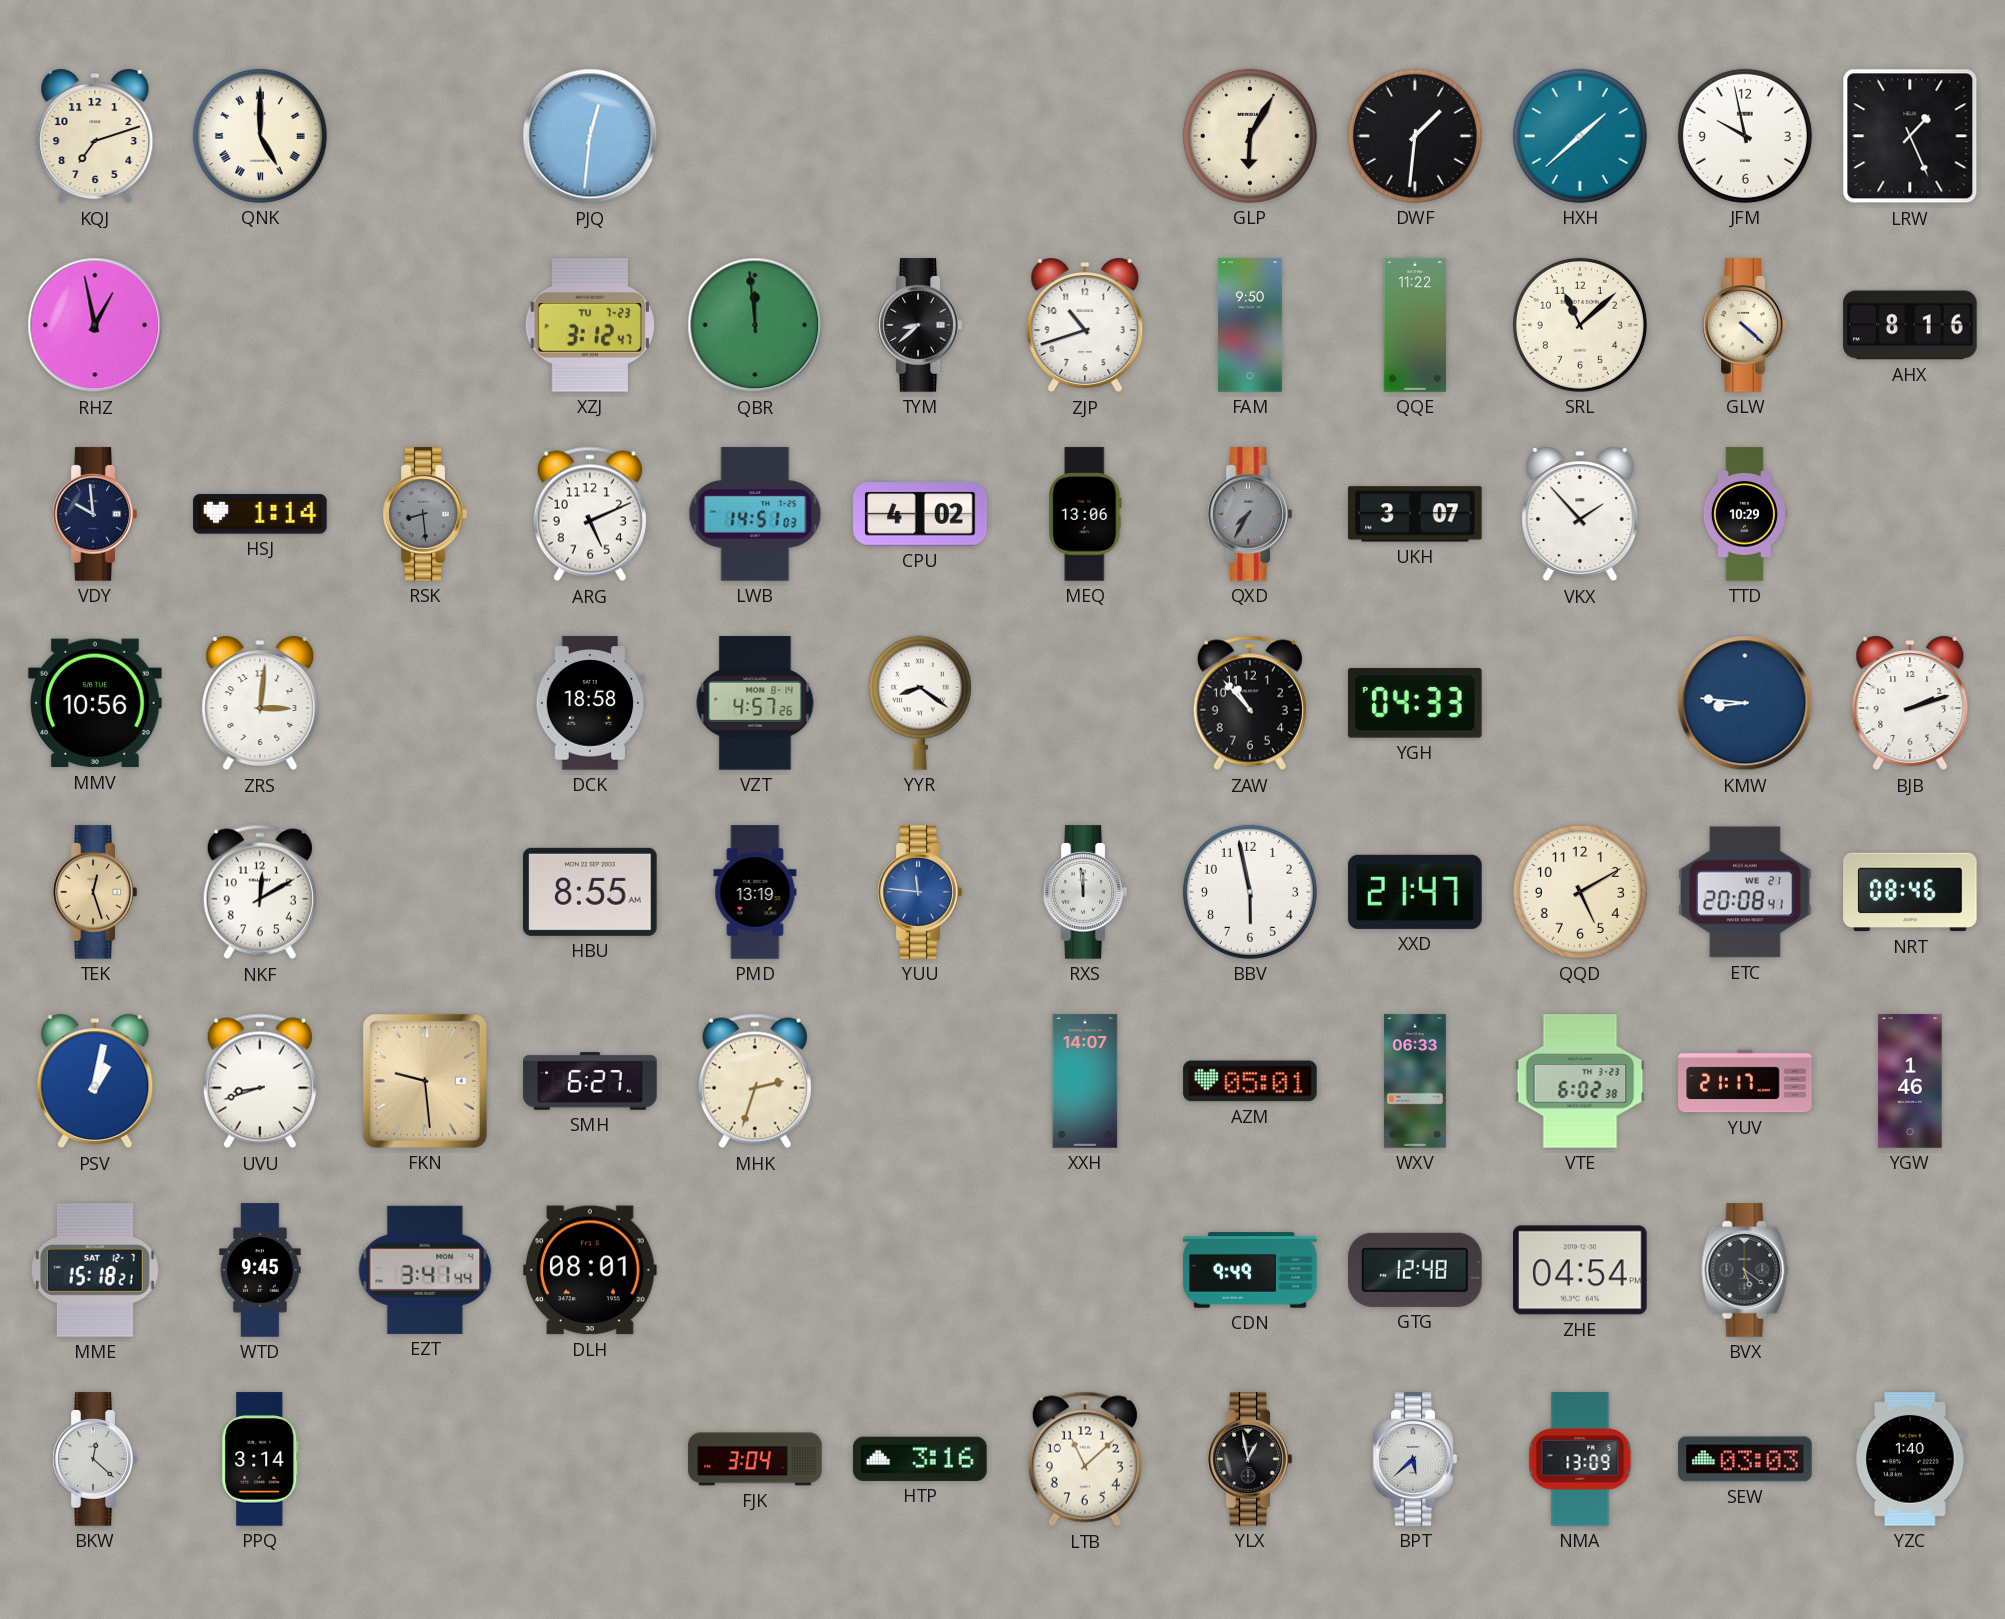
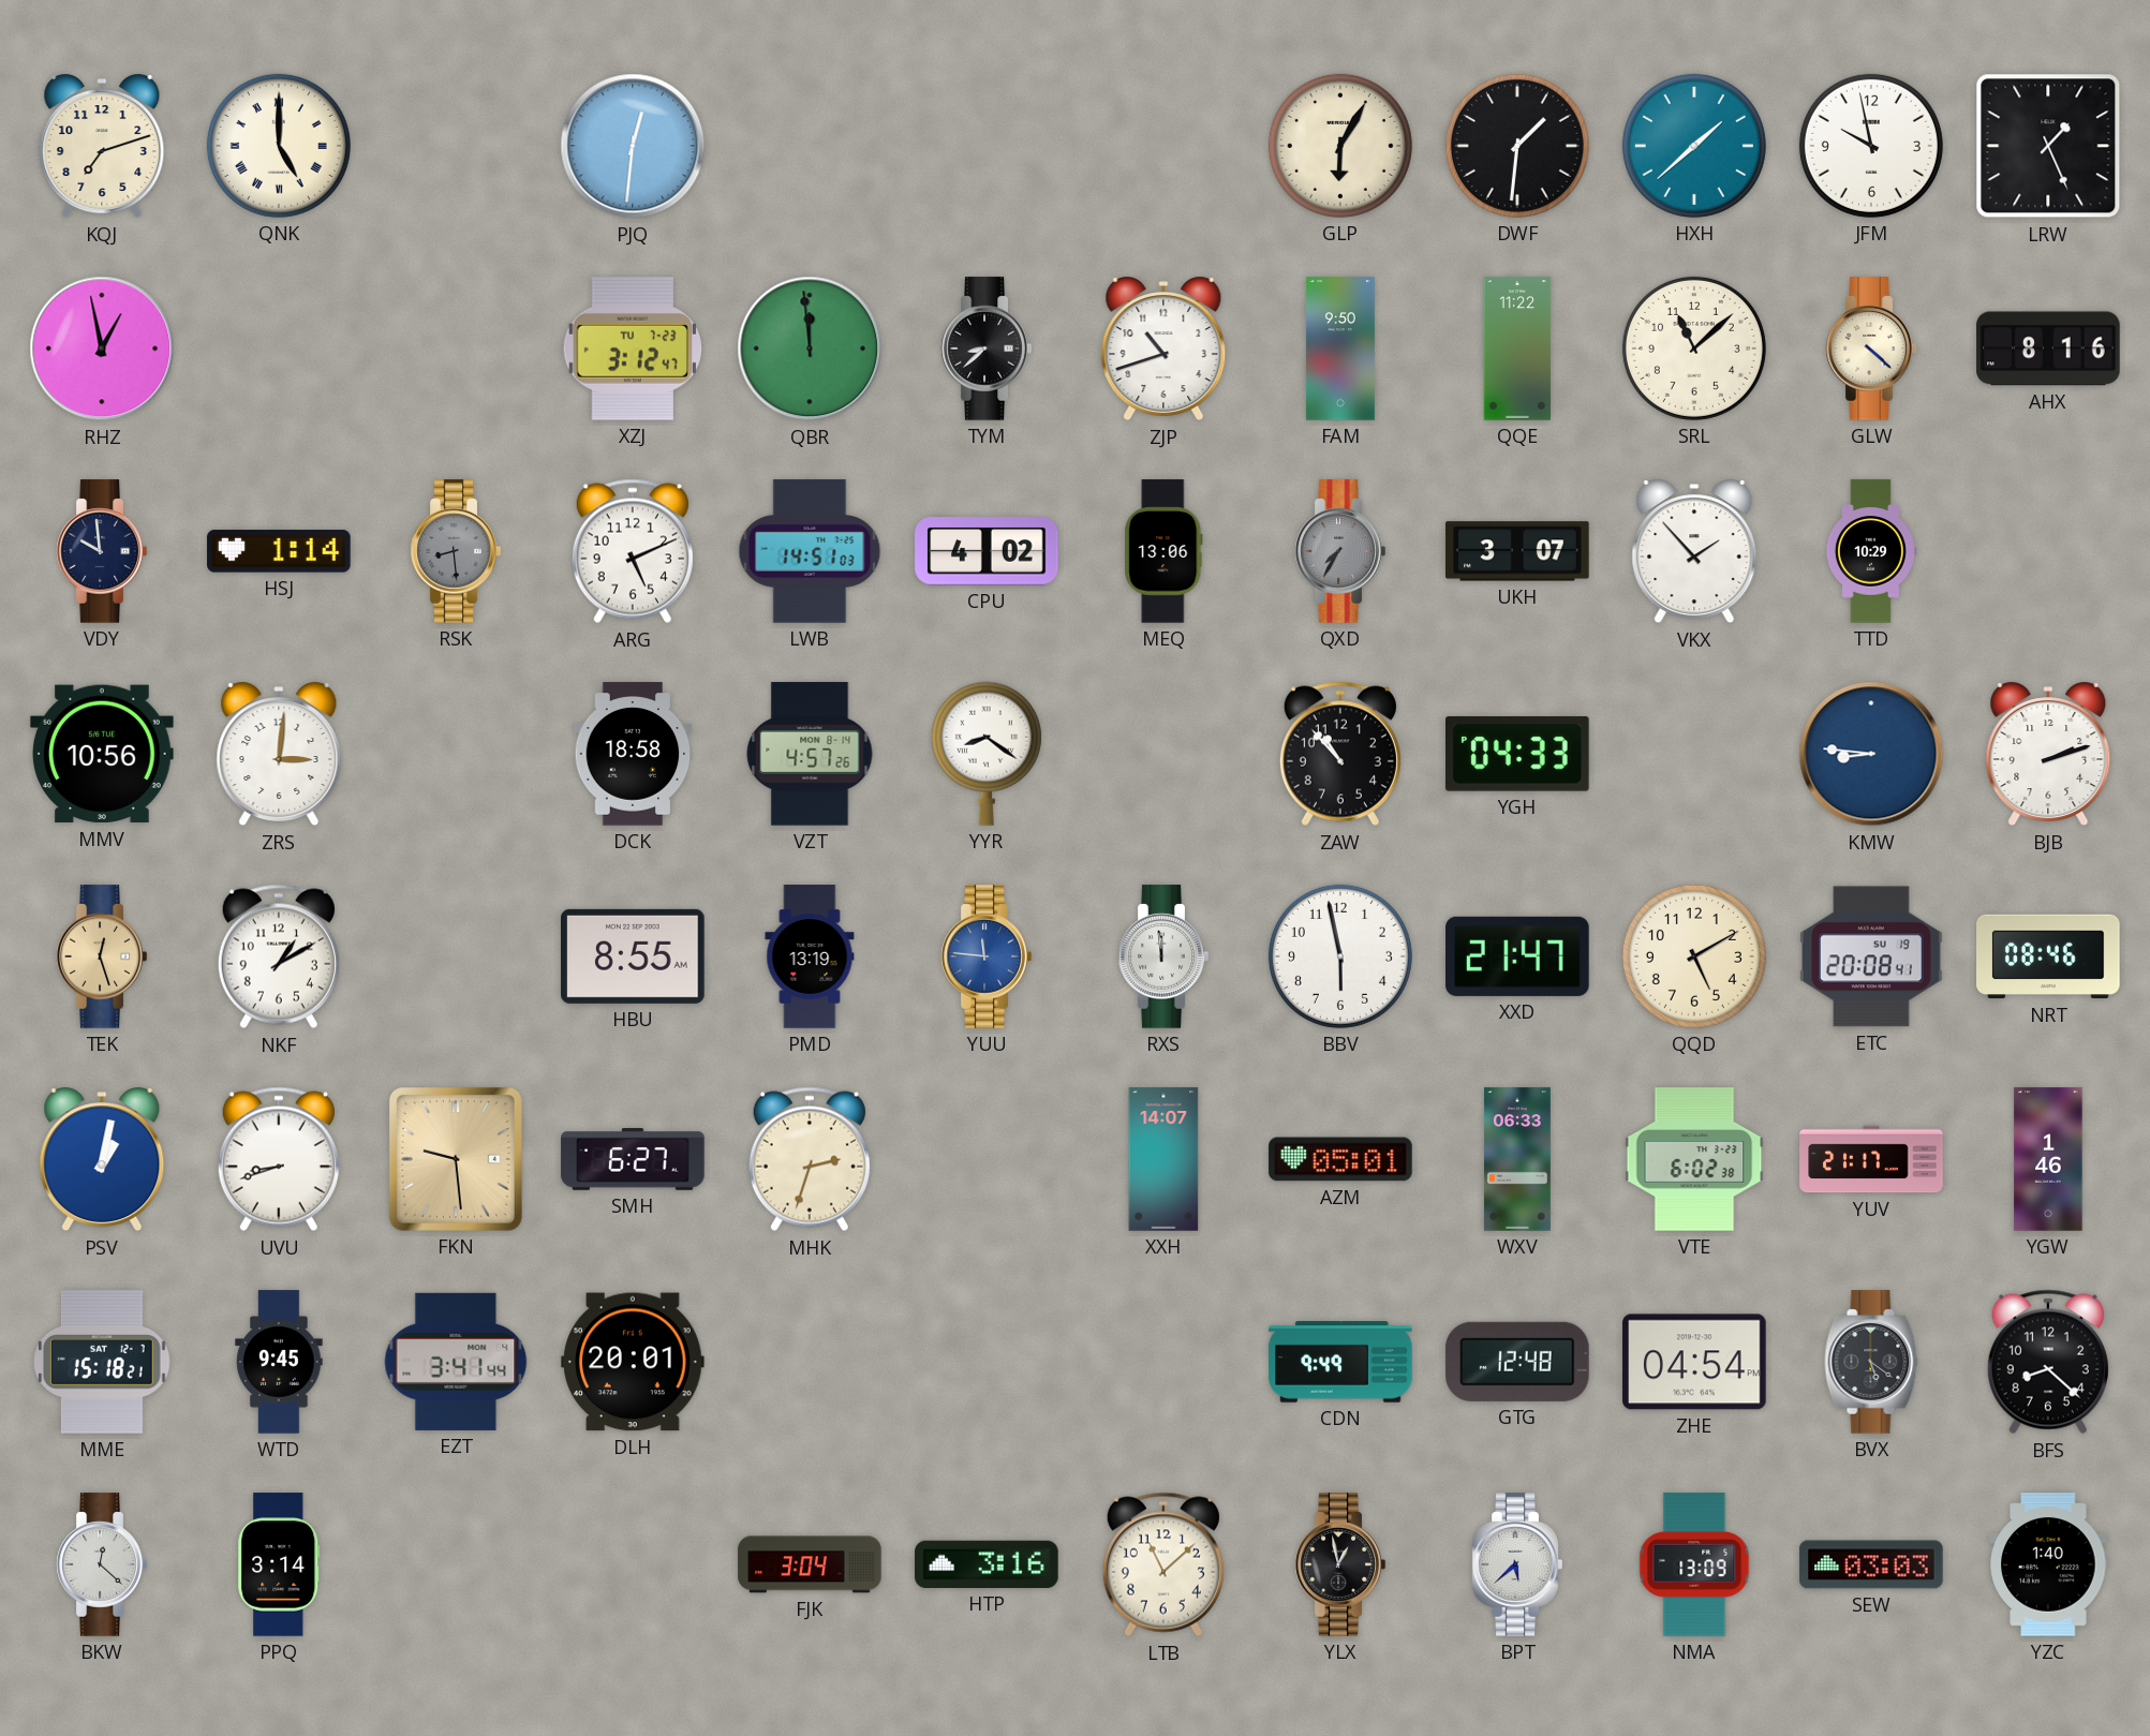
NKF: 12:10 -> 1:10
ETC date: WE 21 -> SU 19
DLH: 08:01 -> 20:01
BFS: none -> 8:22
